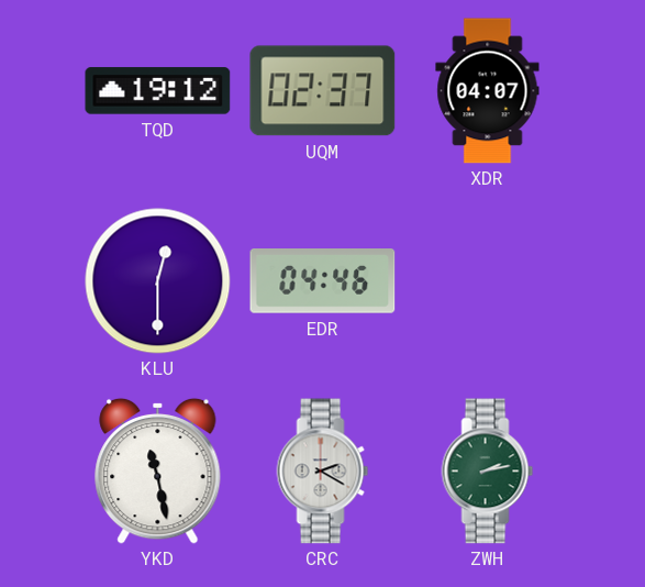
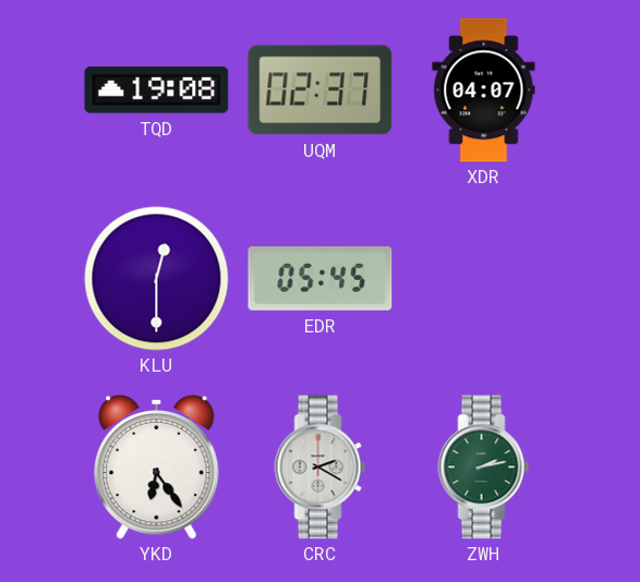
TQD: 19:12 -> 19:08
EDR: 04:46 -> 05:45
YKD: 11:28 -> 6:24
